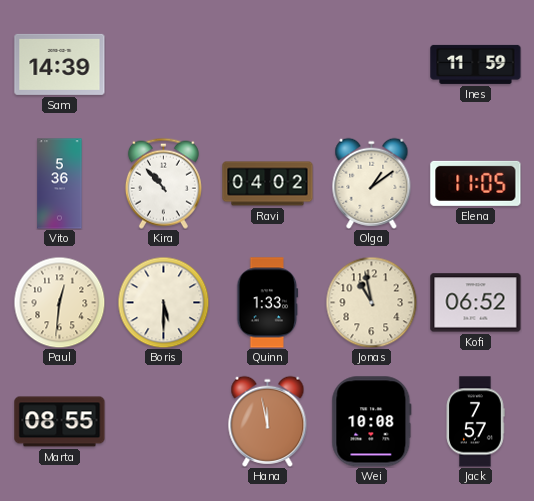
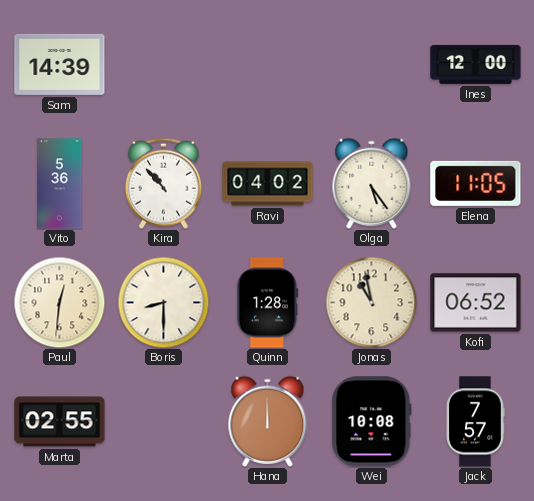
Ines: 11:59 -> 12:00
Olga: 1:09 -> 5:24
Boris: 5:30 -> 8:30
Quinn: 1:33 -> 1:28
Marta: 08:55 -> 02:55
Hana: 11:58 -> 12:00
